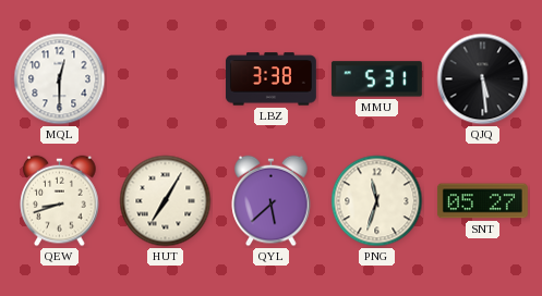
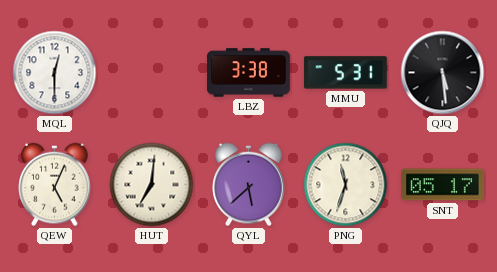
QEW: 8:42 -> 5:04
HUT: 7:05 -> 7:01
SNT: 05:27 -> 05:17
